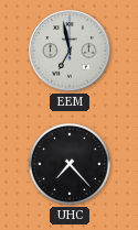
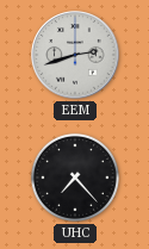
EEM: 6:58 -> 2:42
